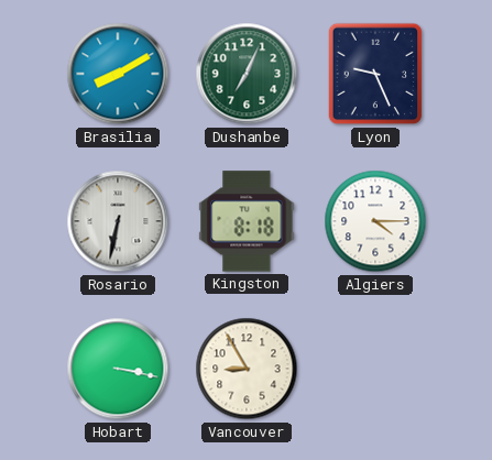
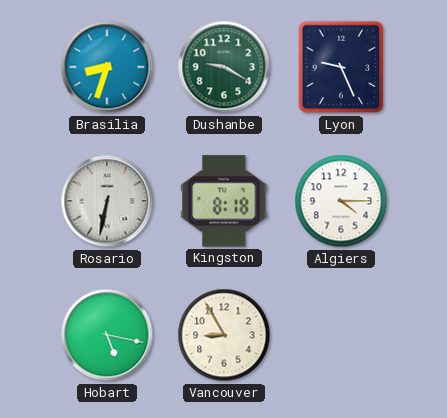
Brasilia: 8:10 -> 8:33
Dushanbe: 7:04 -> 9:20
Hobart: 3:17 -> 5:17
